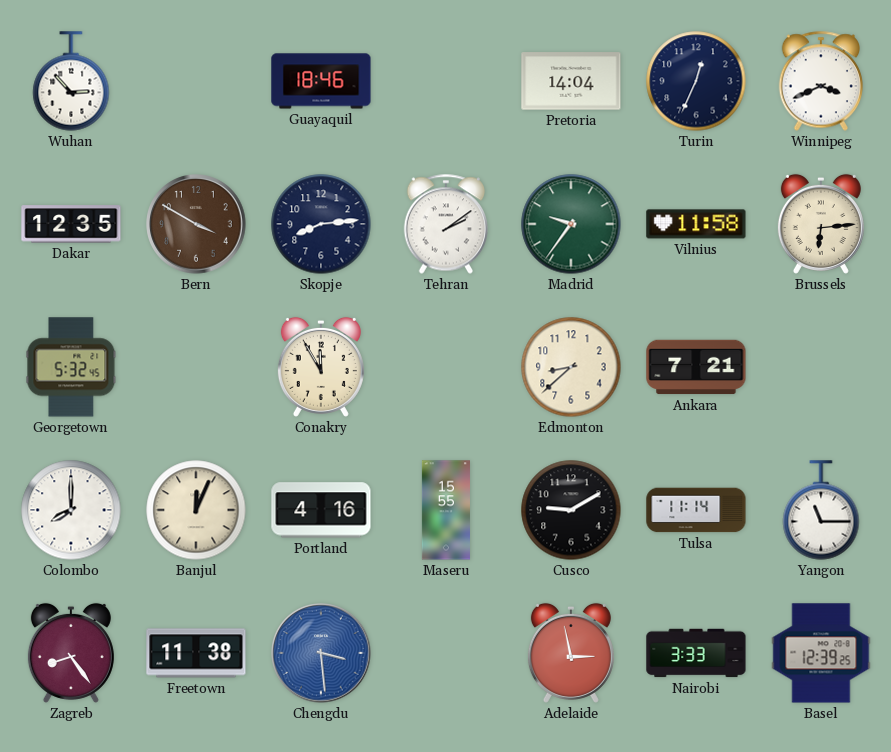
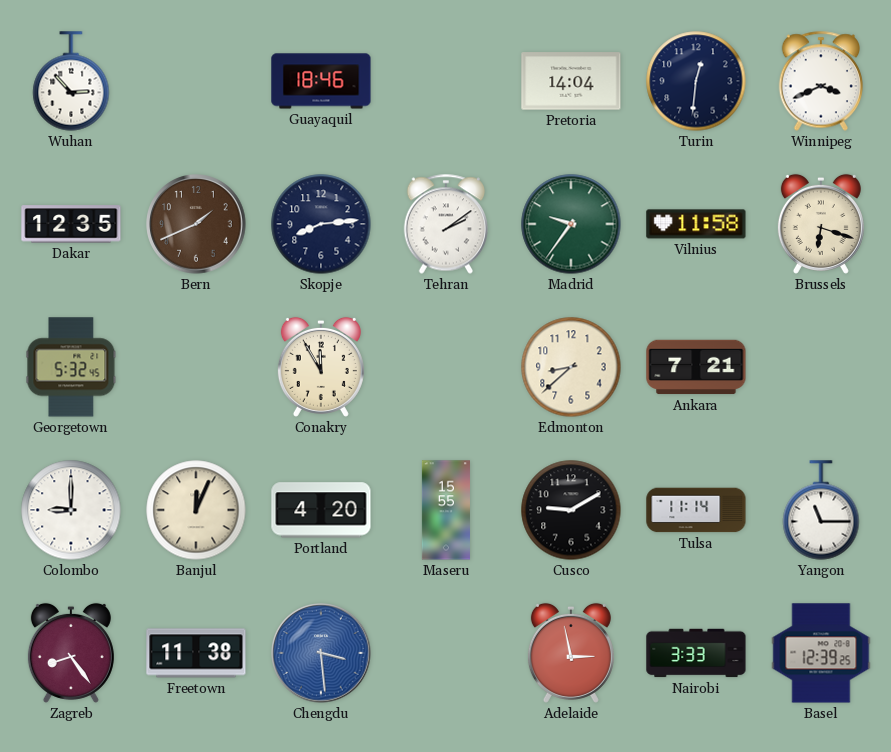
Turin: 12:34 -> 12:31
Bern: 3:50 -> 1:41
Brussels: 6:14 -> 6:18
Colombo: 8:00 -> 9:00
Portland: 4:16 -> 4:20
